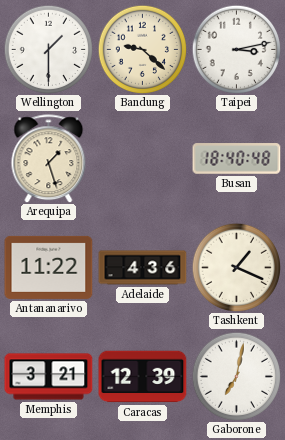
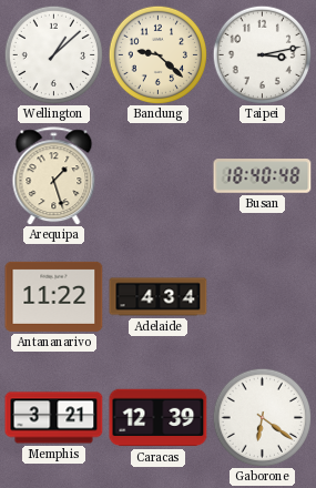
Wellington: 1:30 -> 1:08
Adelaide: 4:36 -> 4:34
Tashkent: 1:19 -> none
Gaborone: 7:02 -> 6:21
